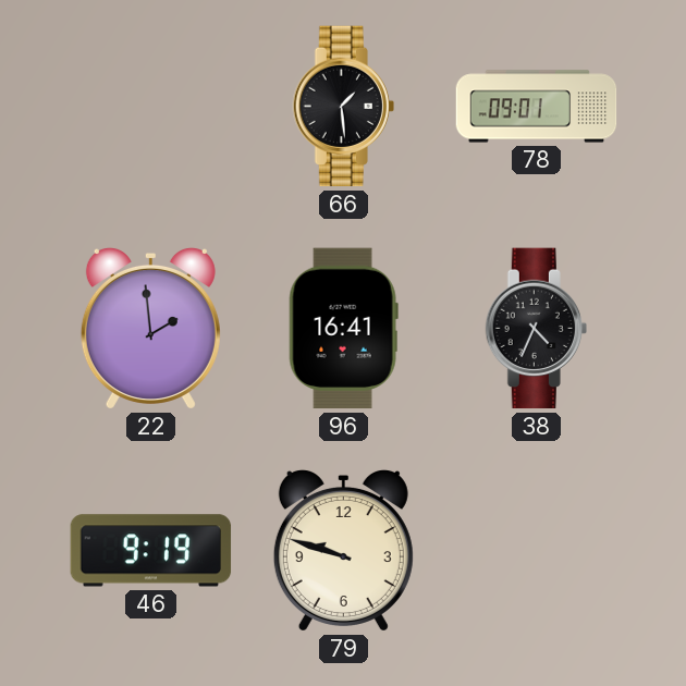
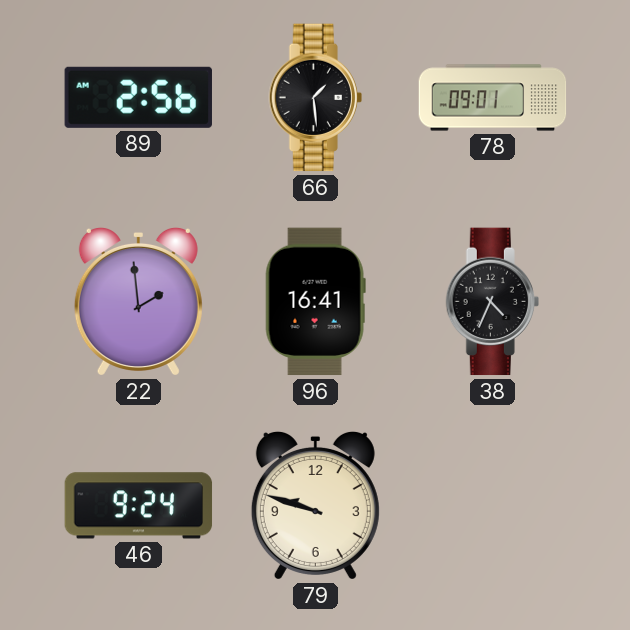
89: none -> 2:56
46: 9:19 -> 9:24
